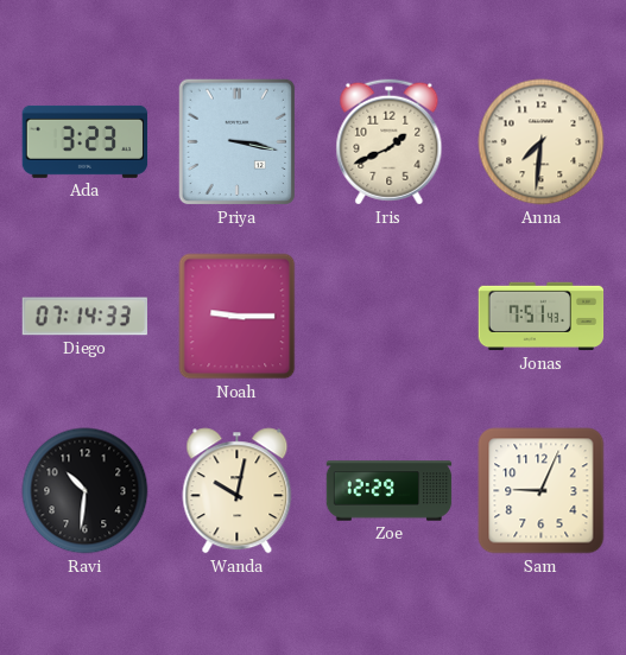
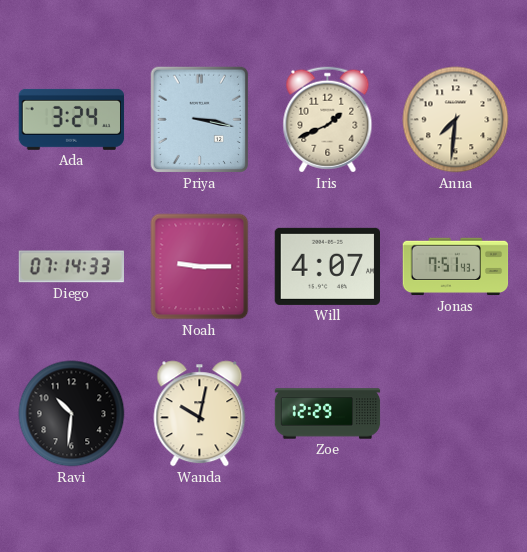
Ada: 3:23 -> 3:24
Will: none -> 4:07
Sam: 9:04 -> none
